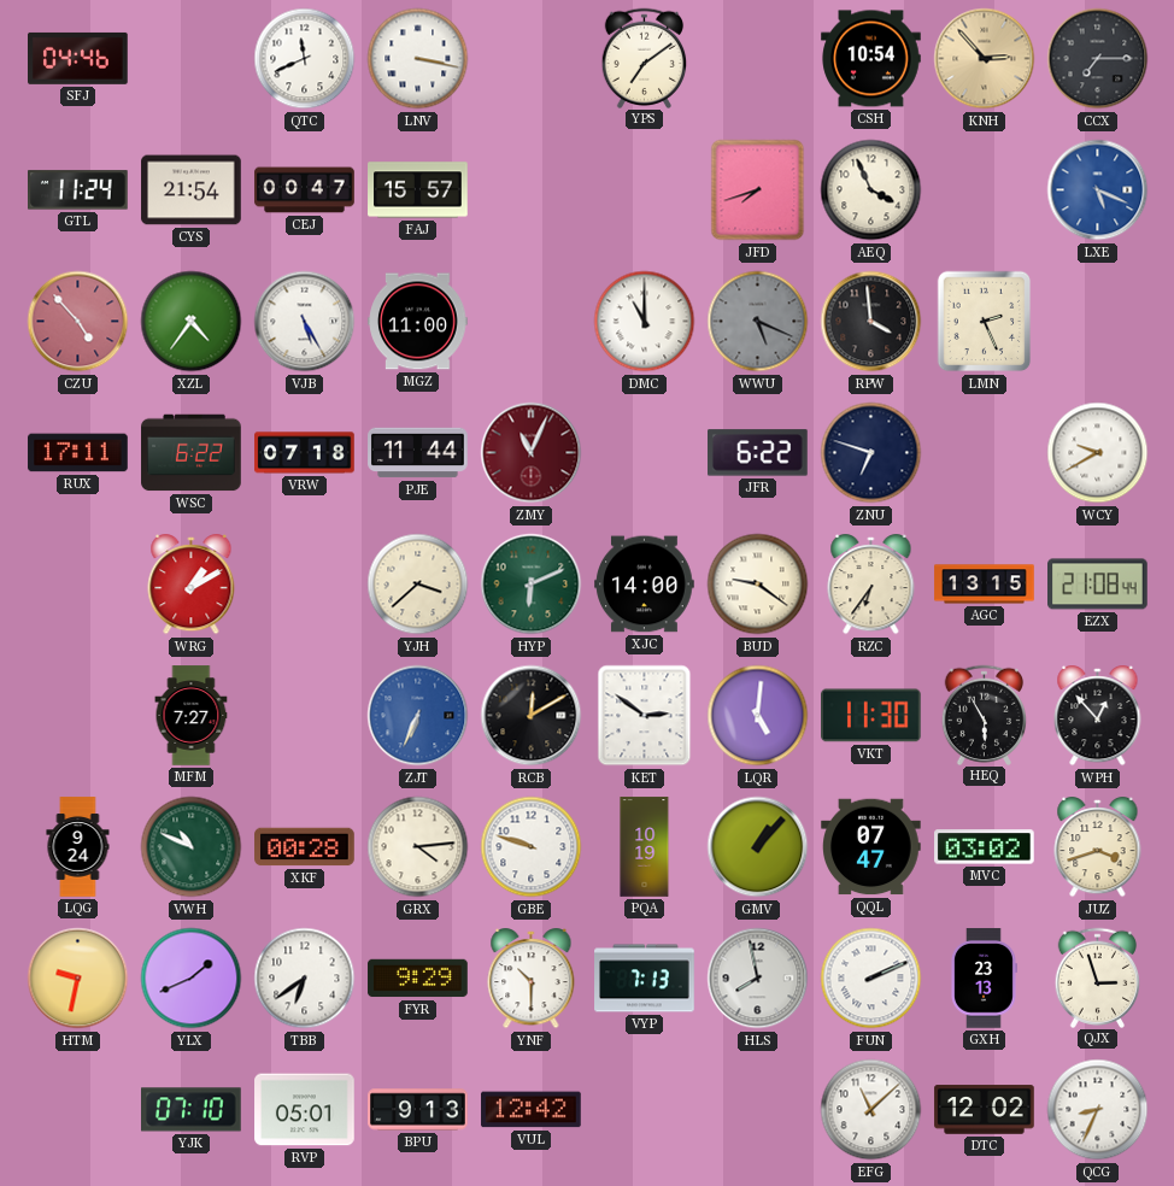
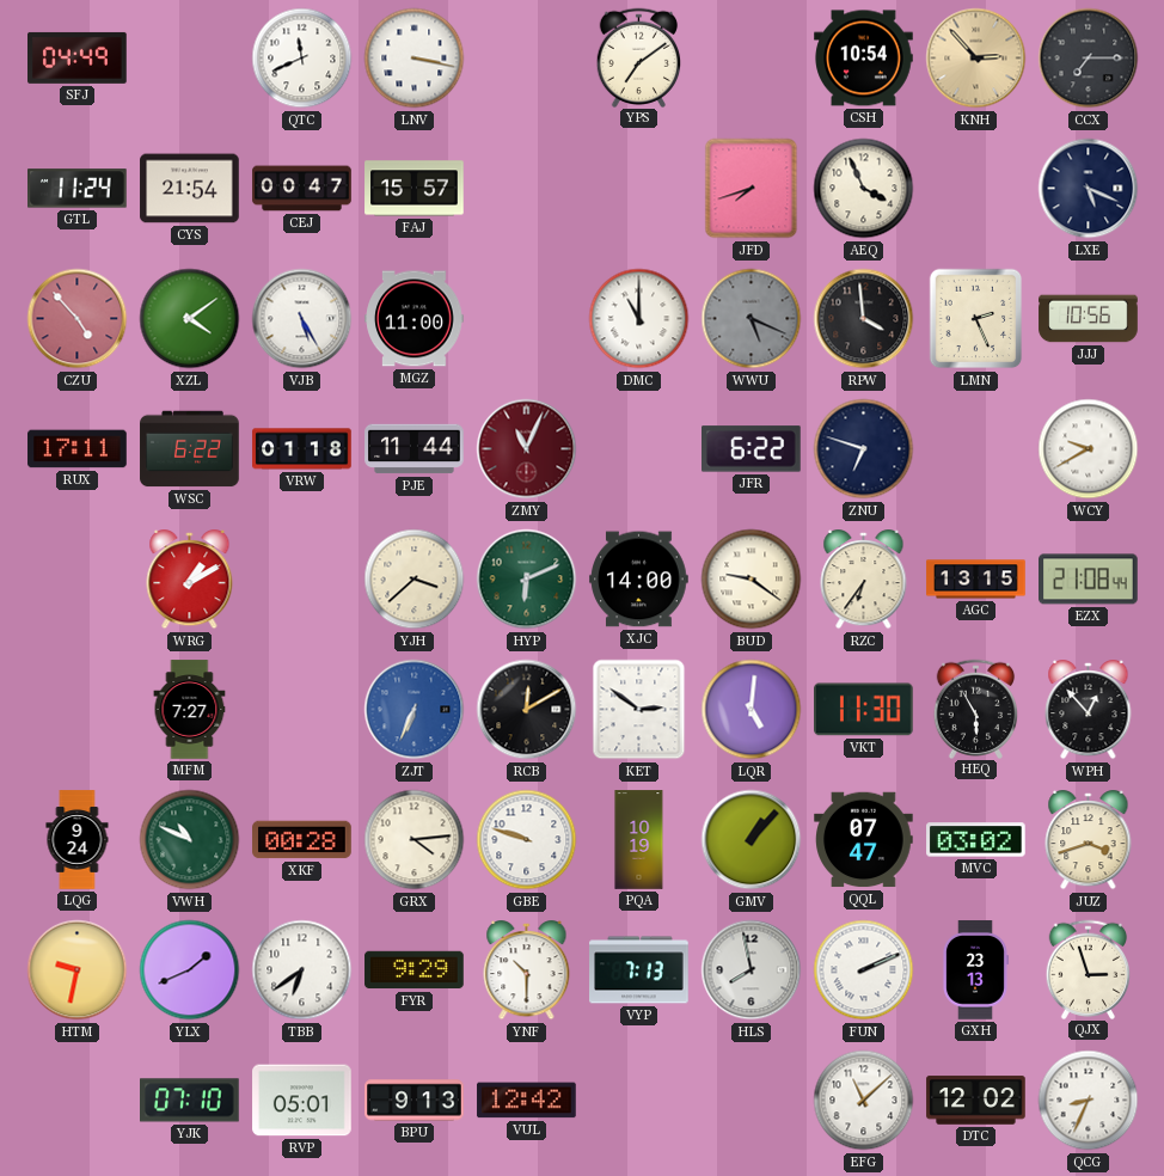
SFJ: 04:46 -> 04:49
LXE dial: blue -> navy
XZL: 4:36 -> 4:09
JJJ: none -> 10:56
VRW: 07:18 -> 01:18
